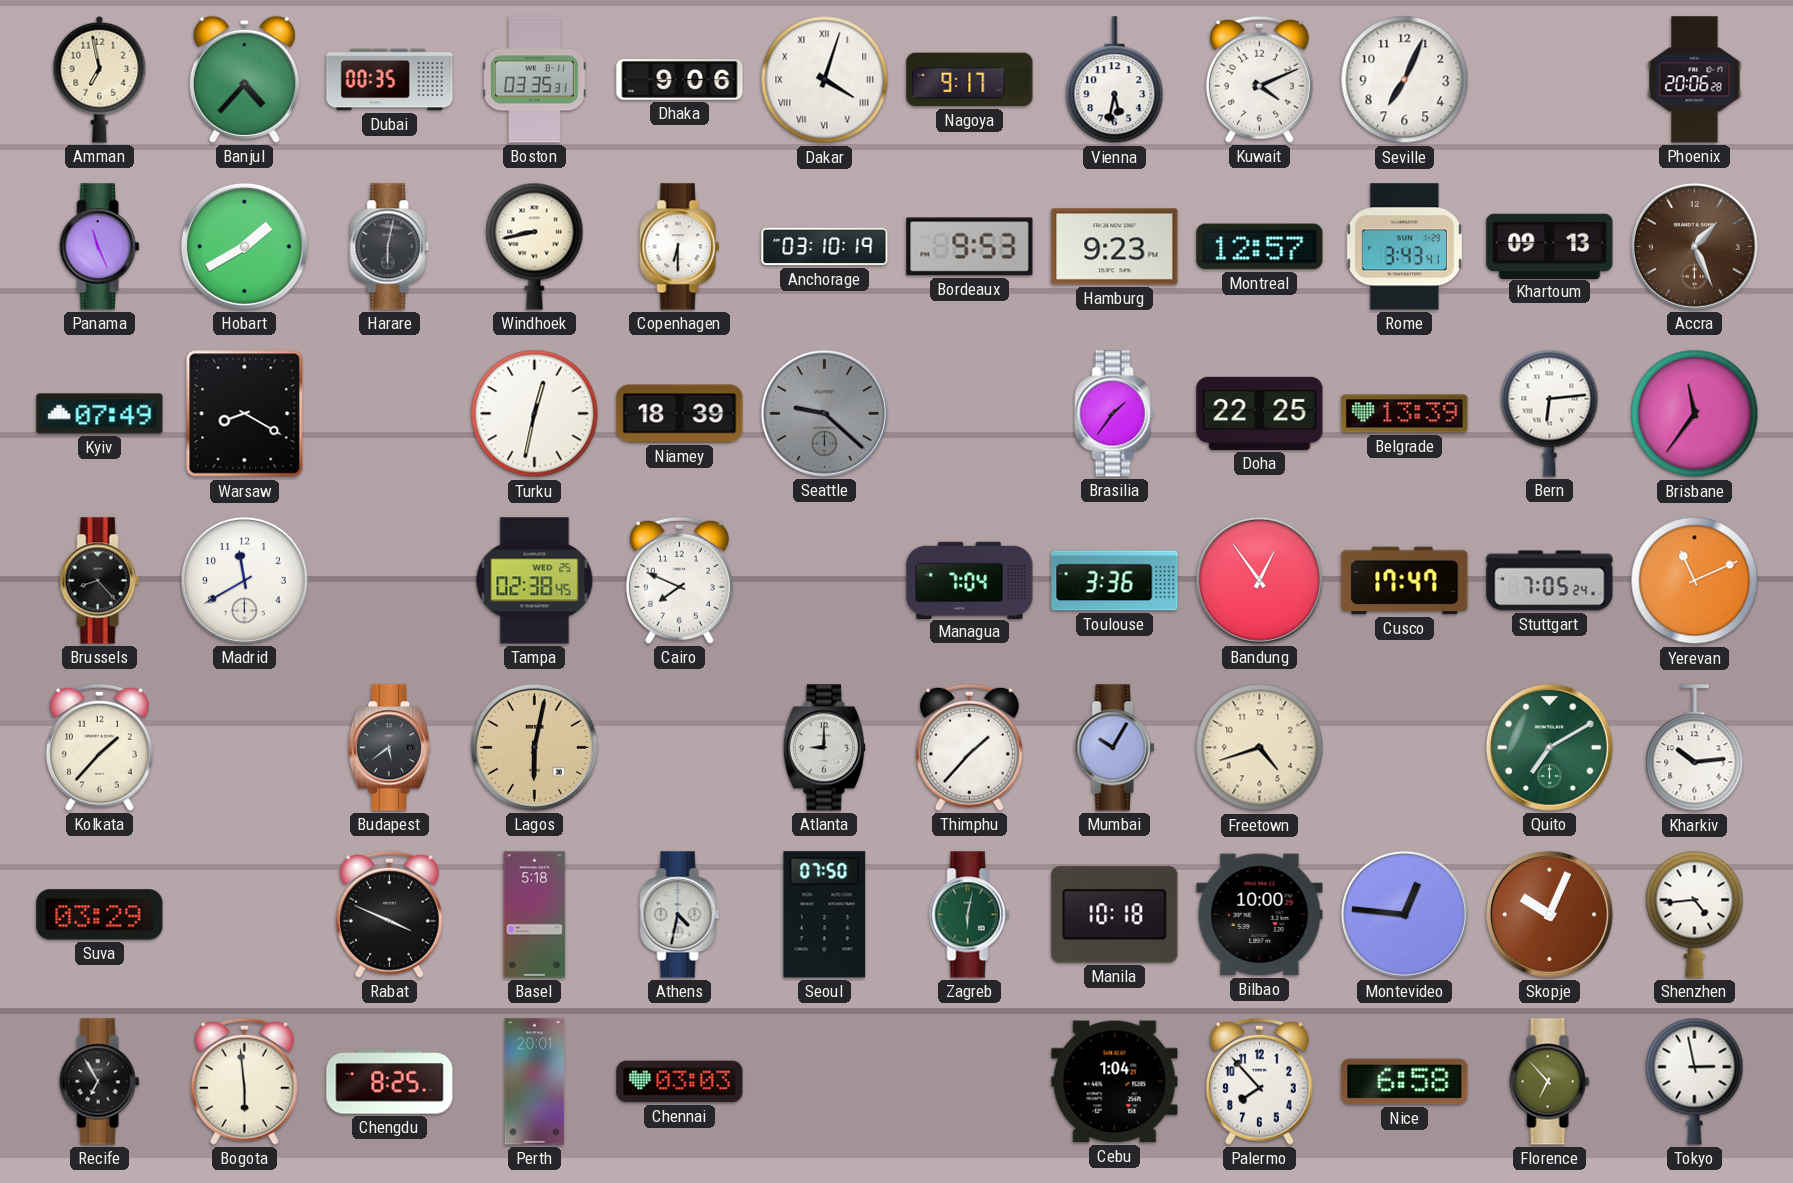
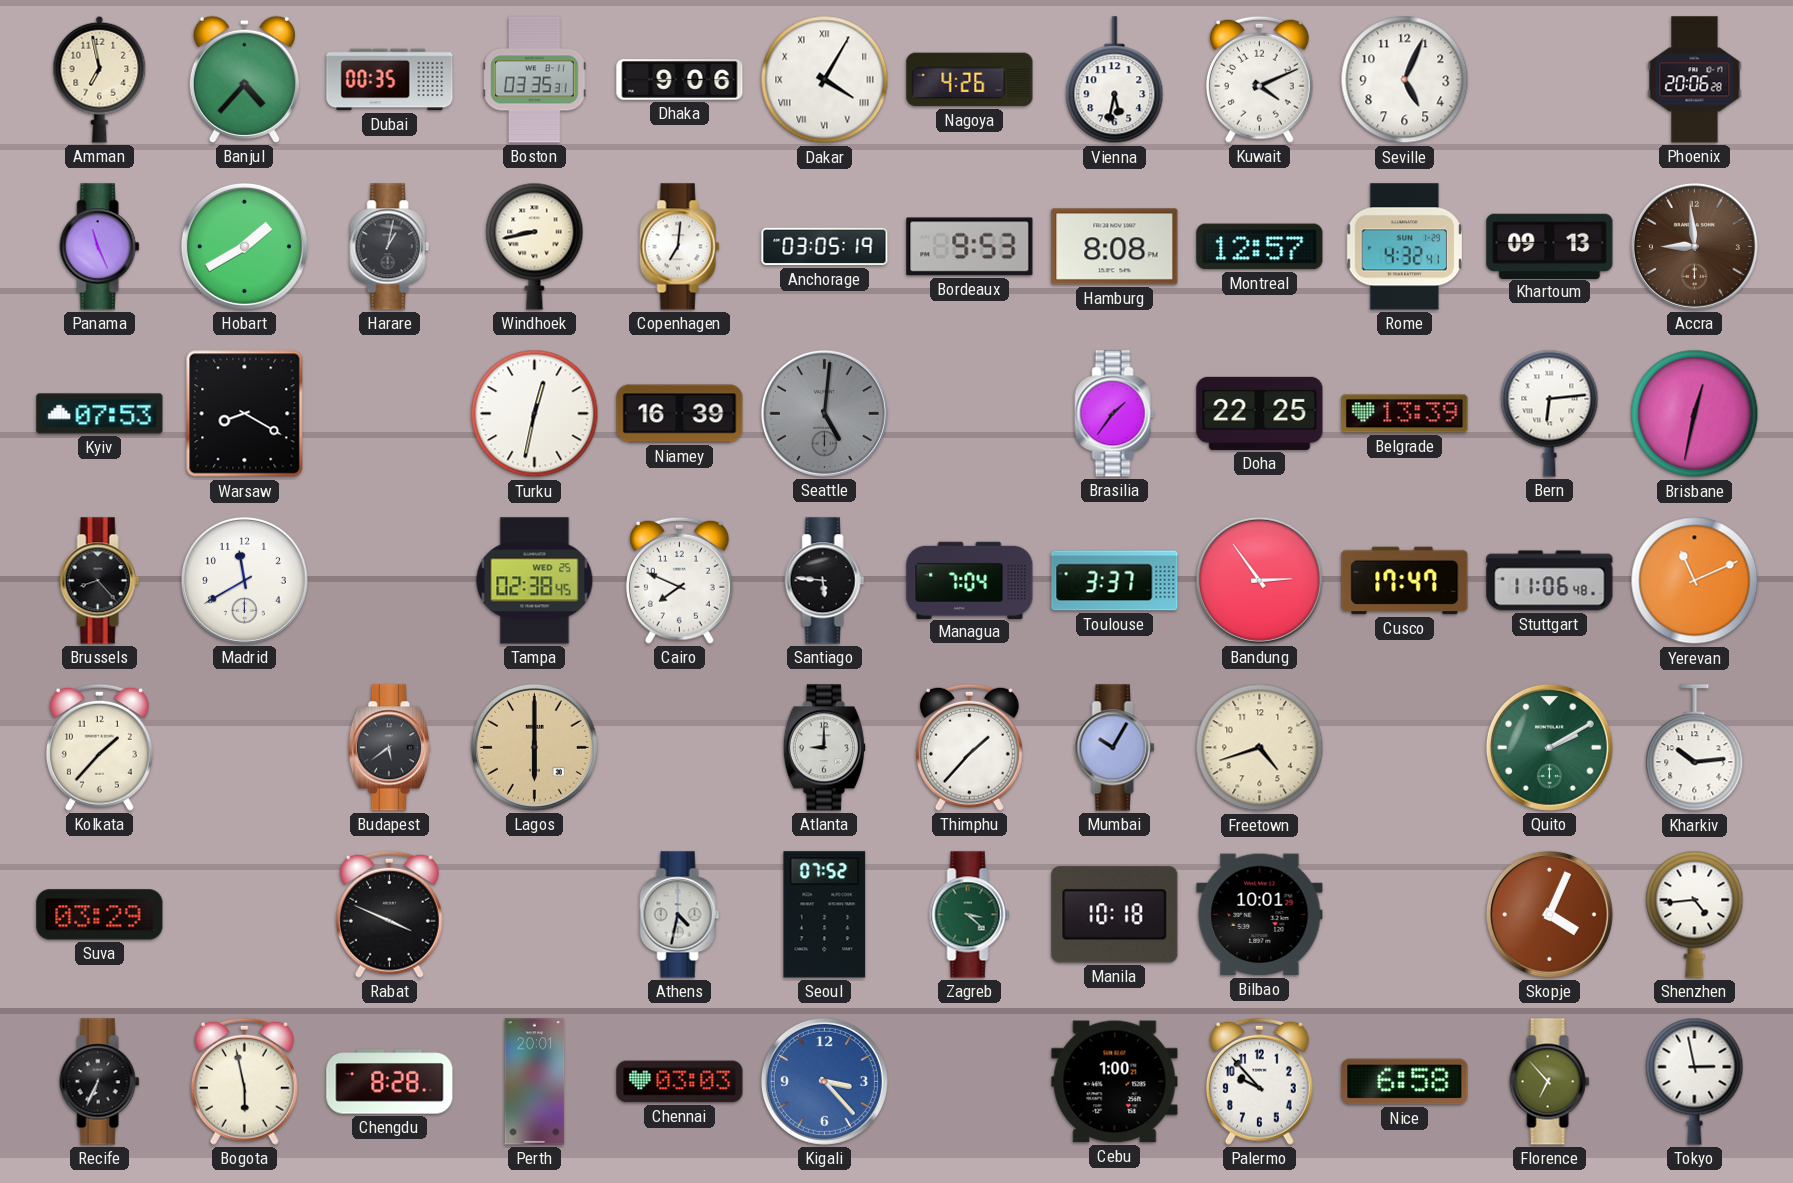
Dakar: 4:03 -> 4:05
Nagoya: 9:17 -> 4:26
Seville: 7:04 -> 5:04
Harare: 6:02 -> 1:02
Copenhagen: 6:30 -> 7:01
Anchorage: 03:10 -> 03:05
Hamburg: 9:23 -> 8:08
Rome: 3:43 -> 4:32
Accra: 1:26 -> 8:59
Kyiv: 07:49 -> 07:53
Niamey: 18:39 -> 16:39
Seattle: 9:22 -> 5:01
Brisbane: 11:36 -> 12:32
Santiago: none -> 5:46
Toulouse: 3:36 -> 3:37
Bandung: 12:54 -> 2:54
Stuttgart: 7:05 -> 11:06
Lagos: 6:02 -> 6:00
Quito: 7:10 -> 2:10
Basel: 5:18 -> none
Seoul: 07:50 -> 07:52
Zagreb: 6:02 -> 3:22
Bilbao: 10:00 -> 10:01
Montevideo: 12:46 -> none
Skopje: 10:04 -> 4:04
Recife: 6:55 -> 6:34
Bogota: 5:59 -> 5:58
Chengdu: 8:25 -> 8:28
Kigali: none -> 3:23
Cebu: 1:04 -> 1:00
Palermo: 7:53 -> 9:53
